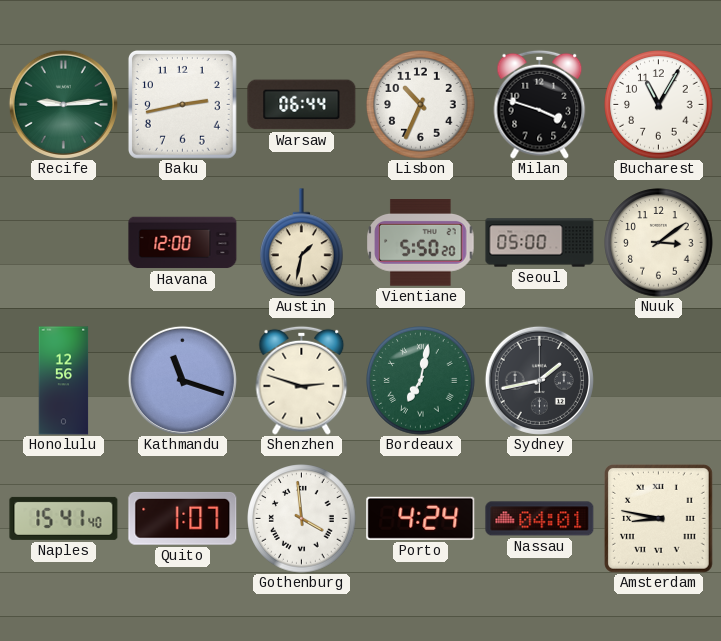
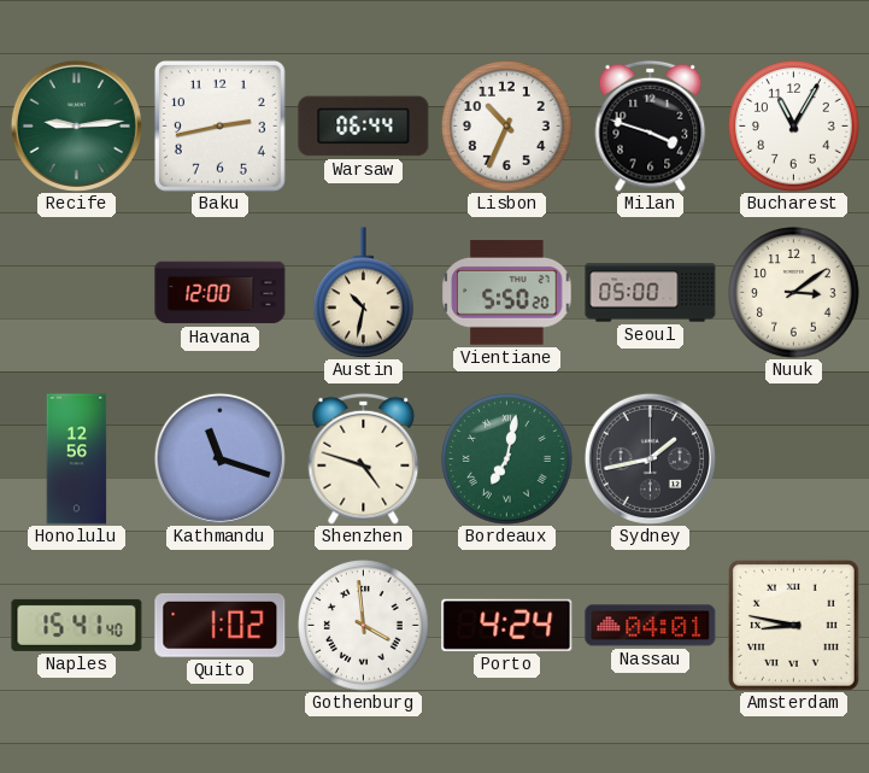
Austin: 1:32 -> 10:32
Shenzhen: 2:48 -> 4:48
Quito: 1:07 -> 1:02
